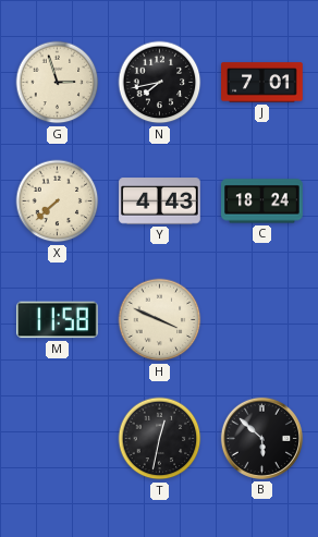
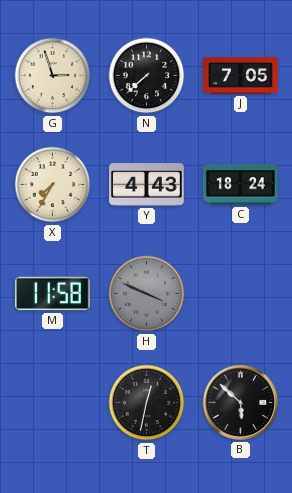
N: 7:43 -> 7:38
J: 7:01 -> 7:05
X: 7:38 -> 7:35
H dial: cream -> grey
